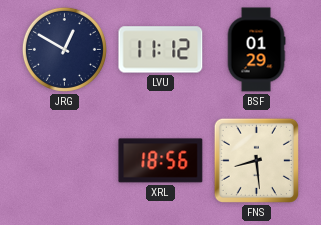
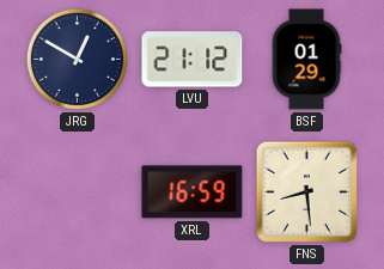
LVU: 11:12 -> 21:12
XRL: 18:56 -> 16:59
